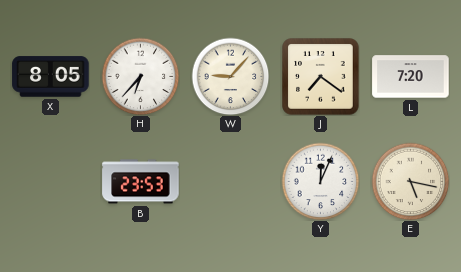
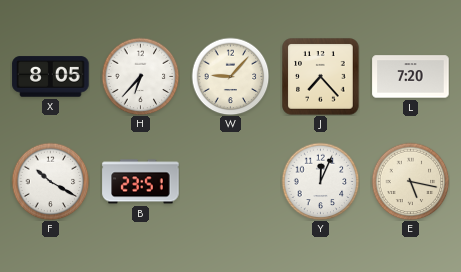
J: 7:21 -> 7:23
F: none -> 10:20
B: 23:53 -> 23:51
